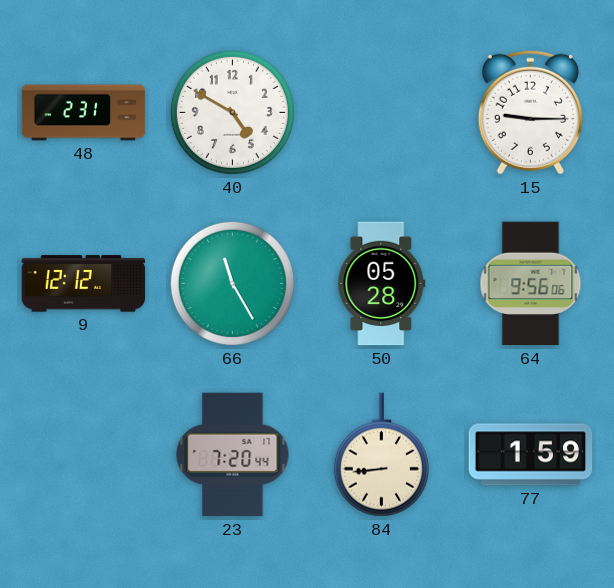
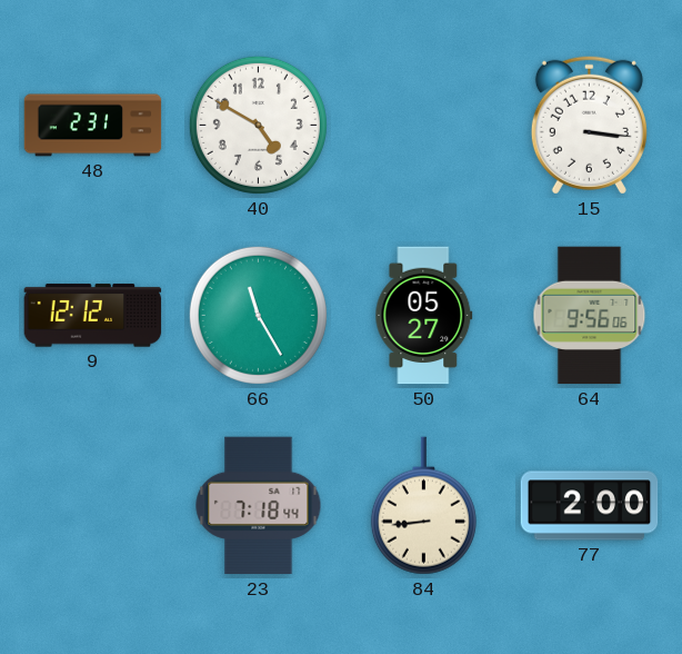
15: 9:15 -> 3:16
50: 05:28 -> 05:27
23: 7:20 -> 7:18
77: 1:59 -> 2:00
